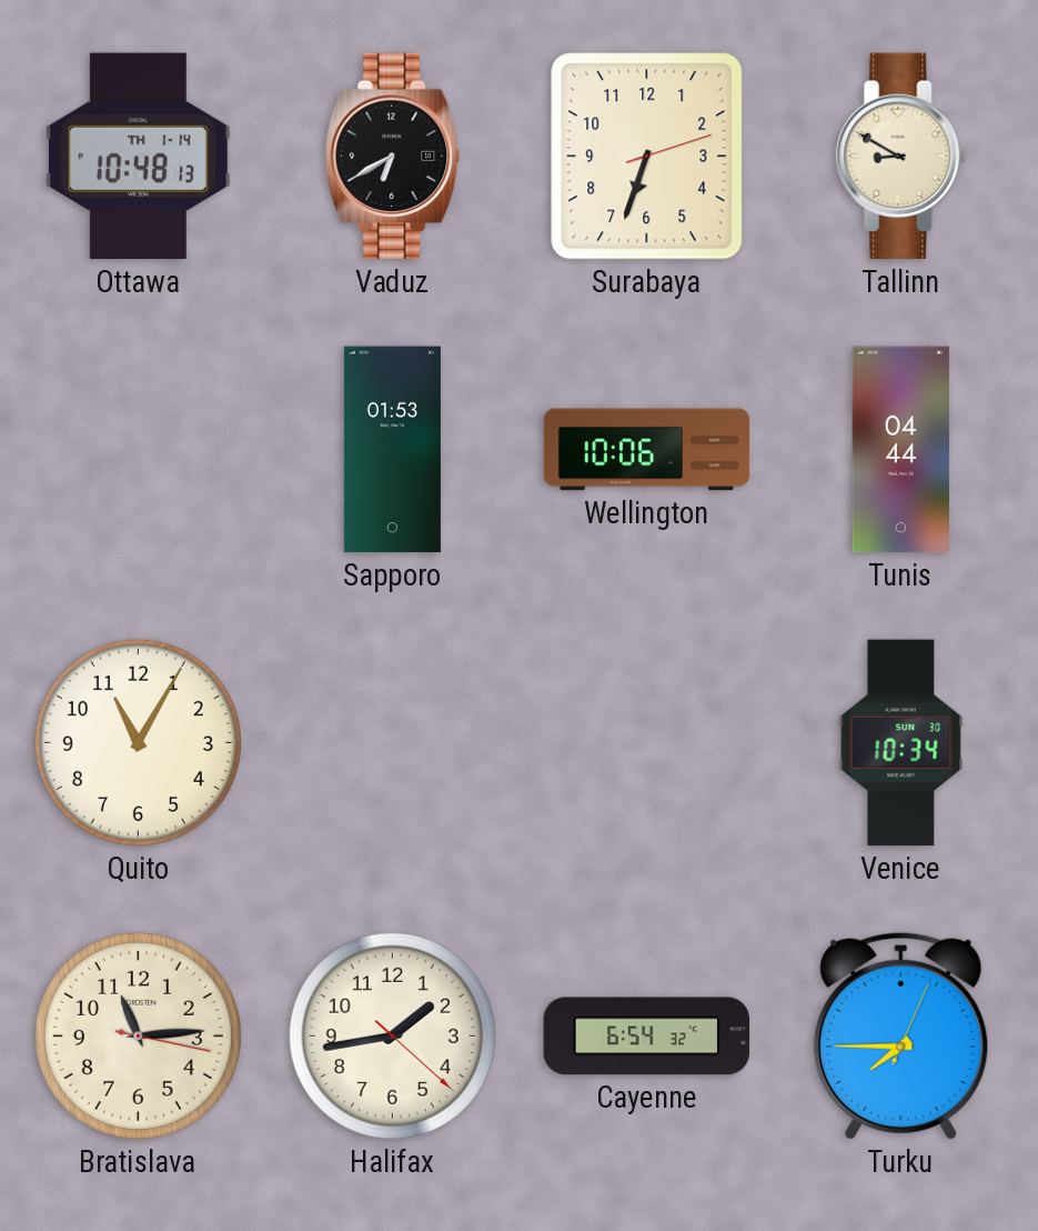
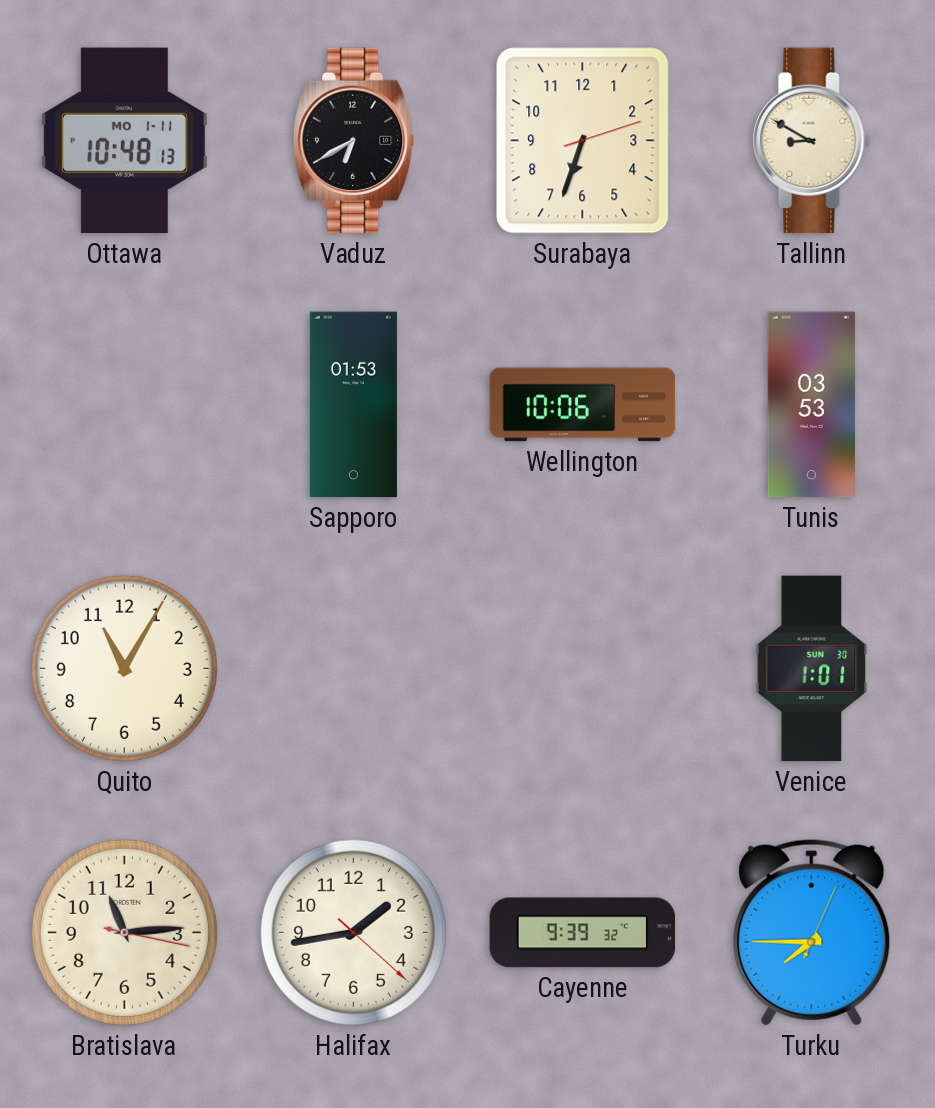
Ottawa date: TH 1-14 -> MO 1-11
Tunis: 04:44 -> 03:53
Venice: 10:34 -> 1:01
Cayenne: 6:54 -> 9:39
